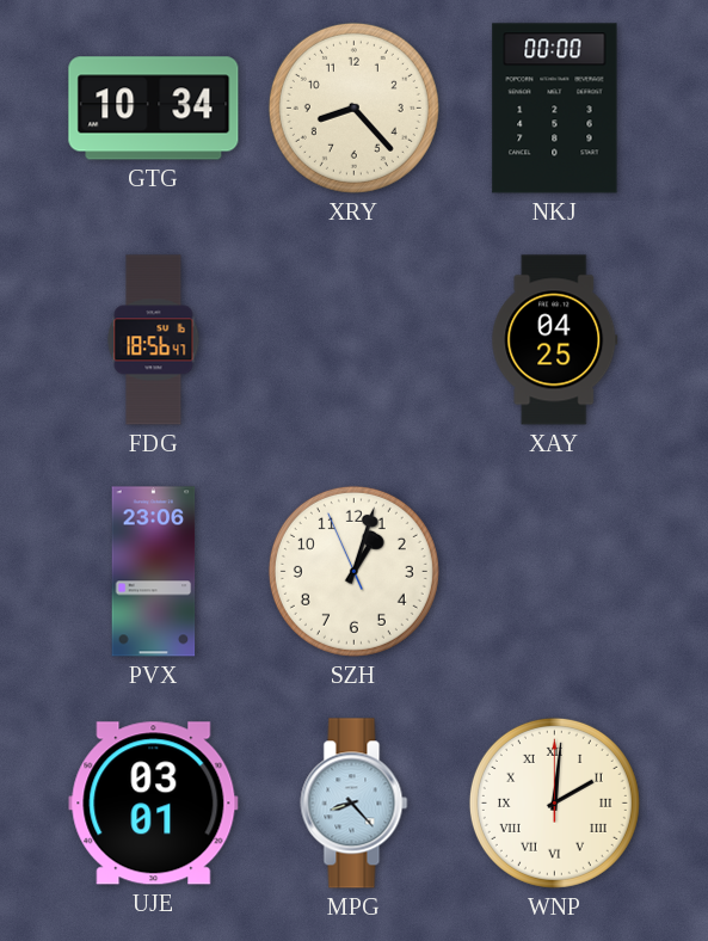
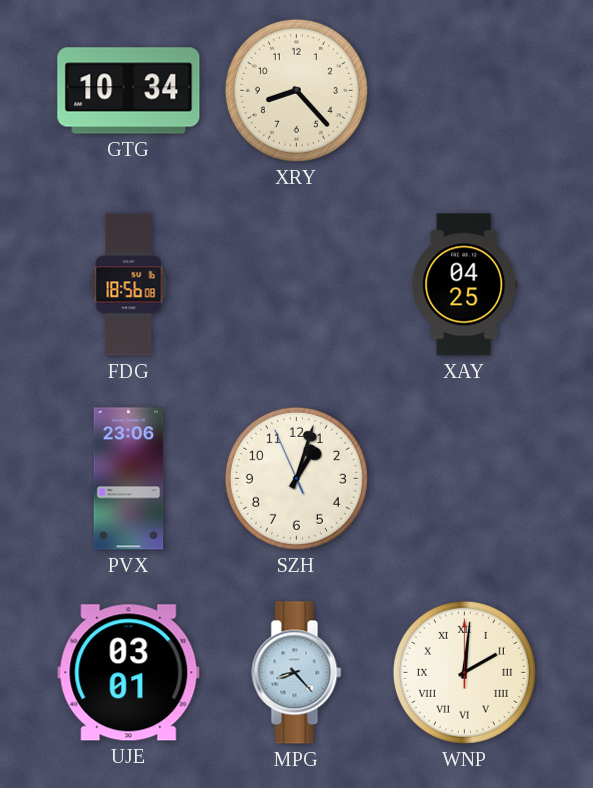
NKJ: 00:00 -> none
FDG: 18:56:47 -> 18:56:08
